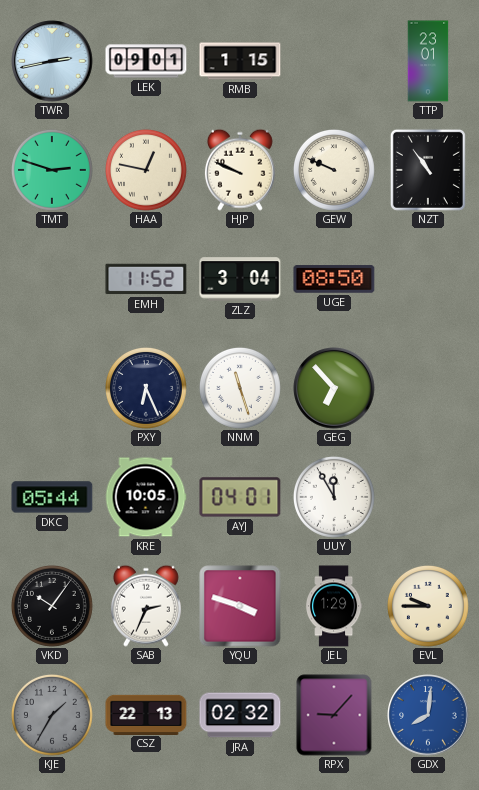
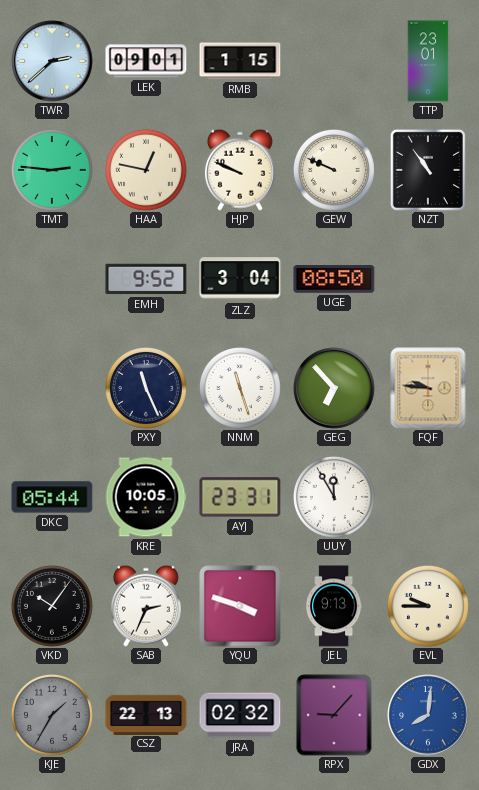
TWR: 2:43 -> 2:38
TMT: 2:48 -> 2:46
EMH: 11:52 -> 9:52
PXY: 6:26 -> 11:26
FQF: none -> 9:46
AYJ: 04:01 -> 23:31
JEL: 1:29 -> 9:13
